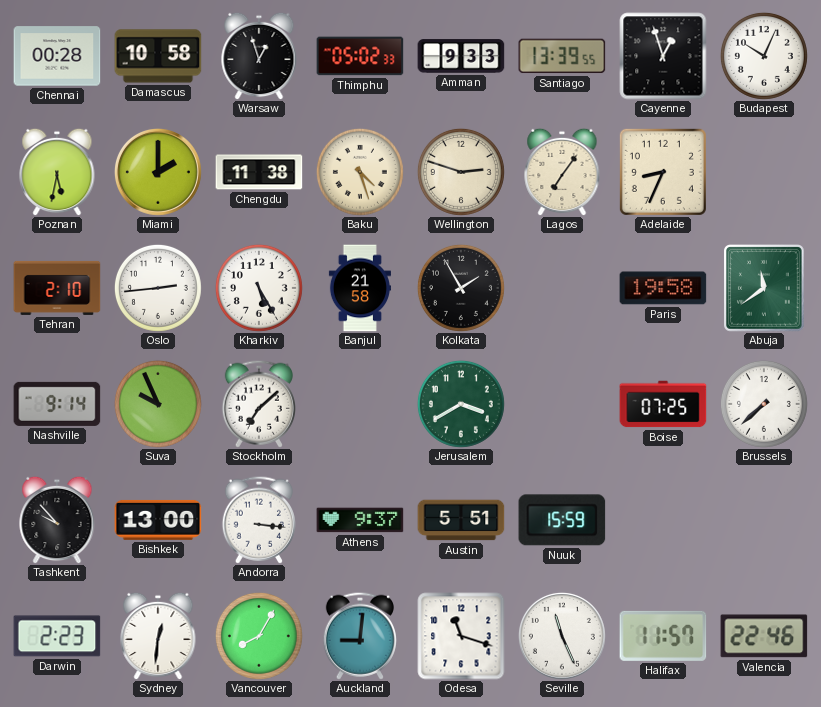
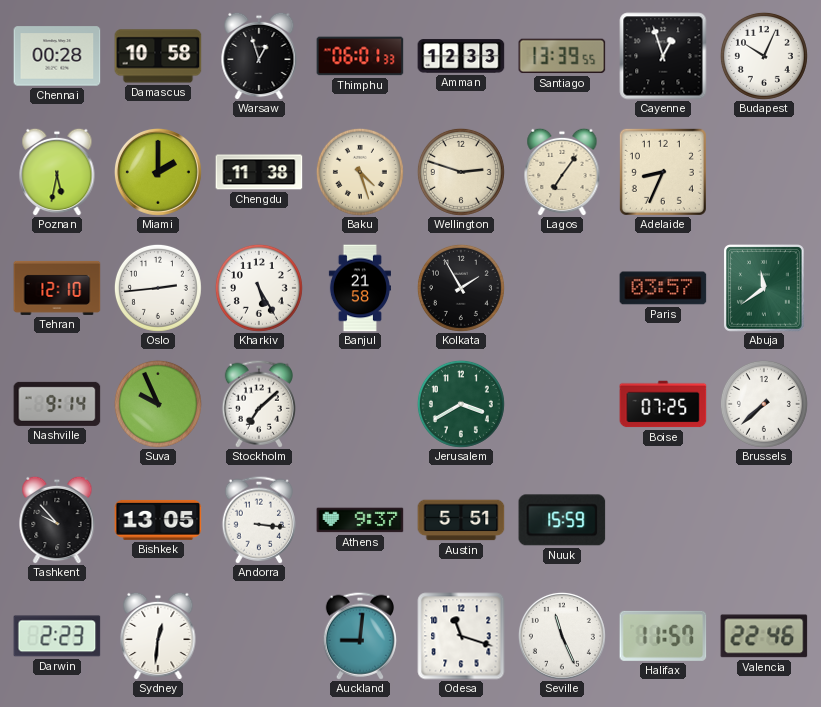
Thimphu: 05:02 -> 06:01
Amman: 9:33 -> 12:33
Tehran: 2:10 -> 12:10
Paris: 19:58 -> 03:57
Bishkek: 13:00 -> 13:05
Vancouver: 8:05 -> none
